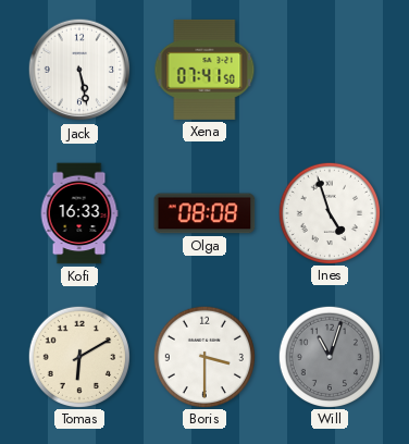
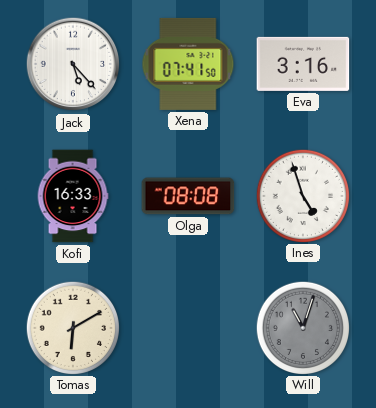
Jack: 5:28 -> 5:23
Eva: none -> 3:16
Boris: 3:30 -> none
